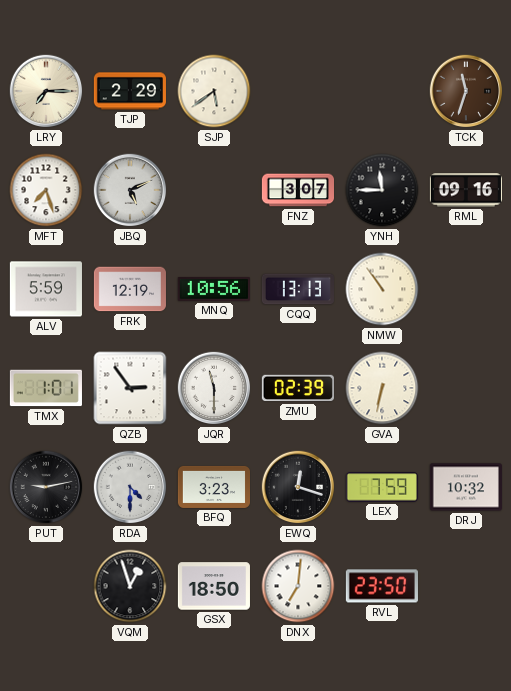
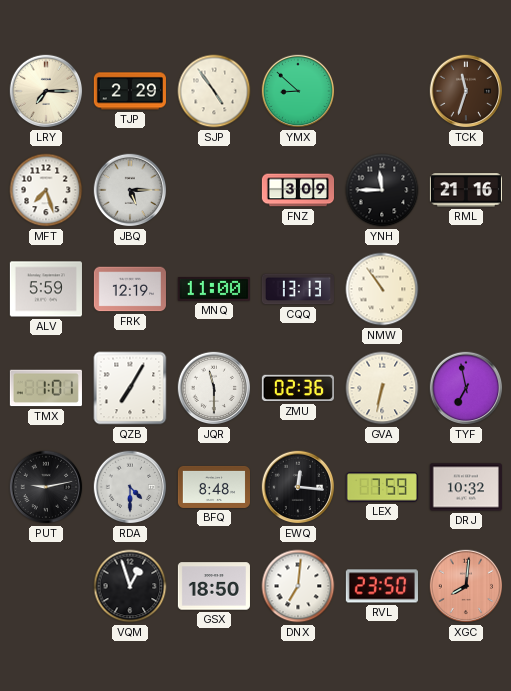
SJP: 5:39 -> 4:54
YMX: none -> 8:52
JBQ: 5:11 -> 5:15
FNZ: 3:07 -> 3:09
RML: 09:16 -> 21:16
MNQ: 10:56 -> 11:00
QZB: 2:54 -> 7:05
ZMU: 02:39 -> 02:36
TYF: none -> 6:58
BFQ: 3:23 -> 8:48
EWQ: 12:18 -> 12:16
XGC: none -> 8:01
